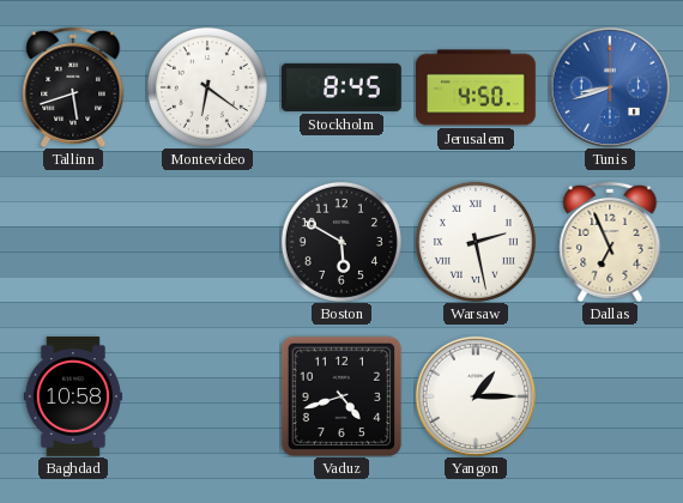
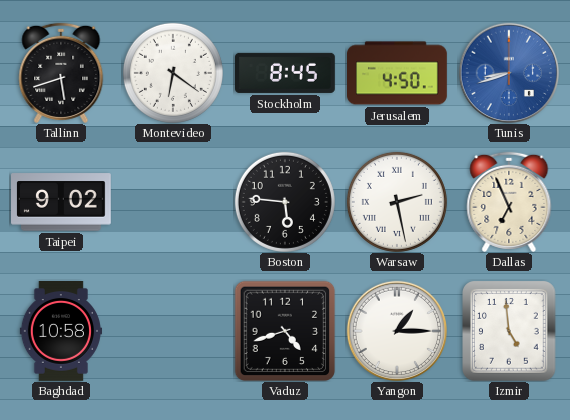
Taipei: none -> 9:02
Boston: 5:50 -> 5:46
Izmir: none -> 4:59
